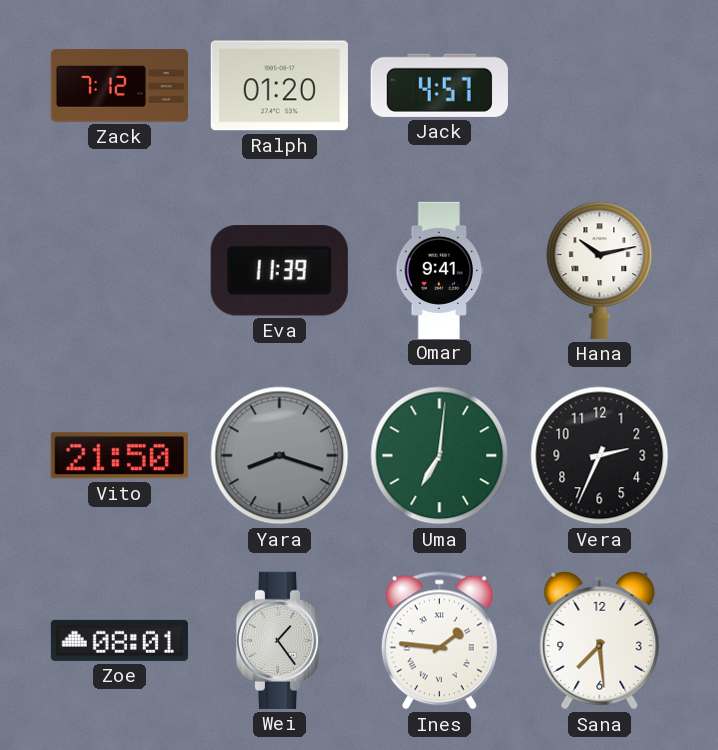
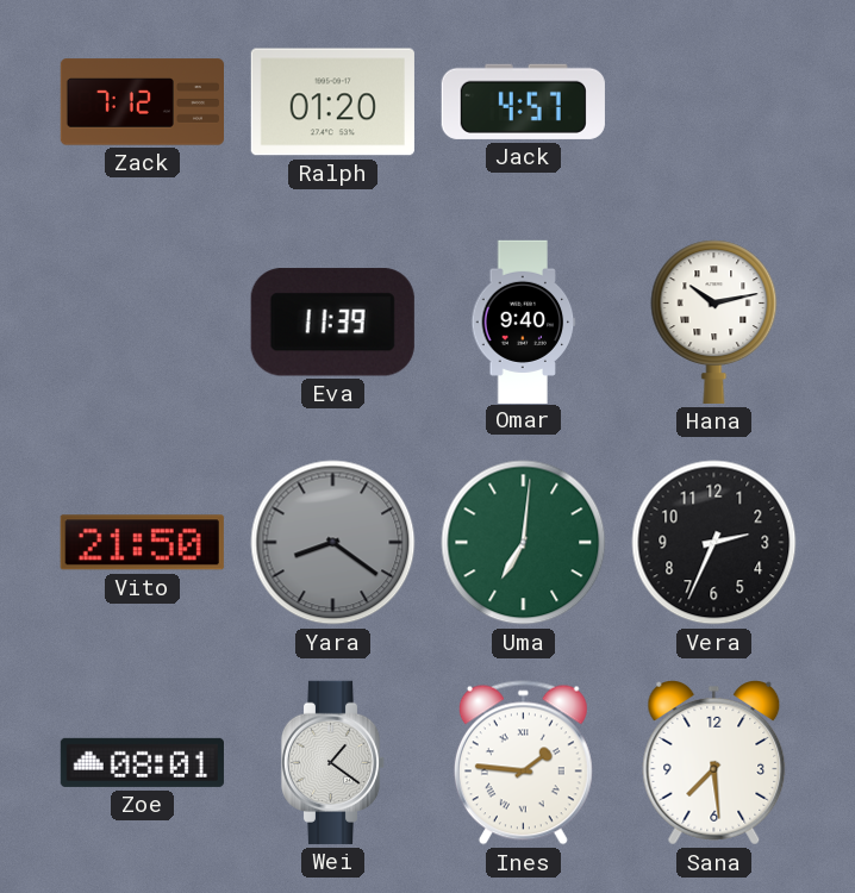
Omar: 9:41 -> 9:40
Yara: 8:18 -> 8:21
Wei: 1:24 -> 1:21
